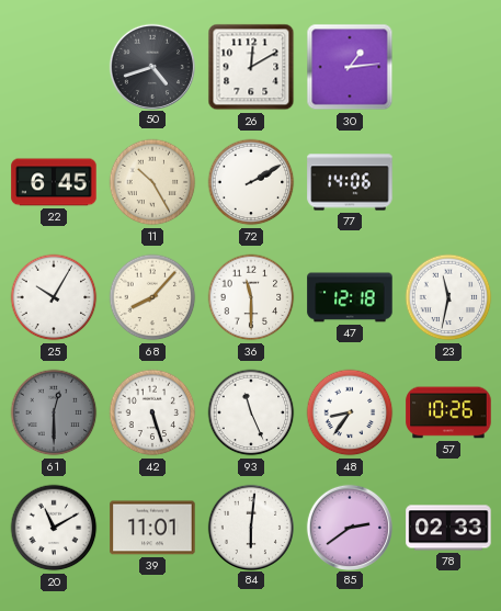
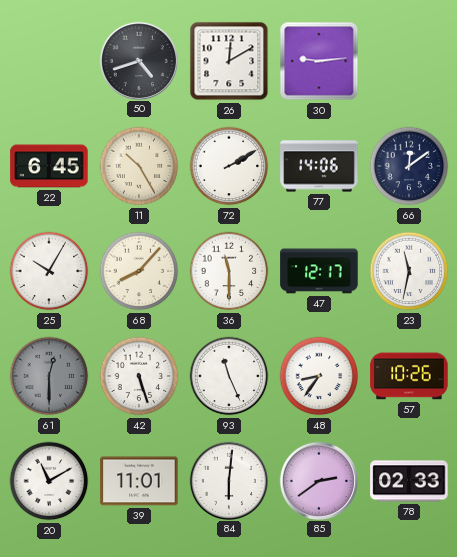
30: 1:14 -> 9:14
66: none -> 12:09
47: 12:18 -> 12:17
